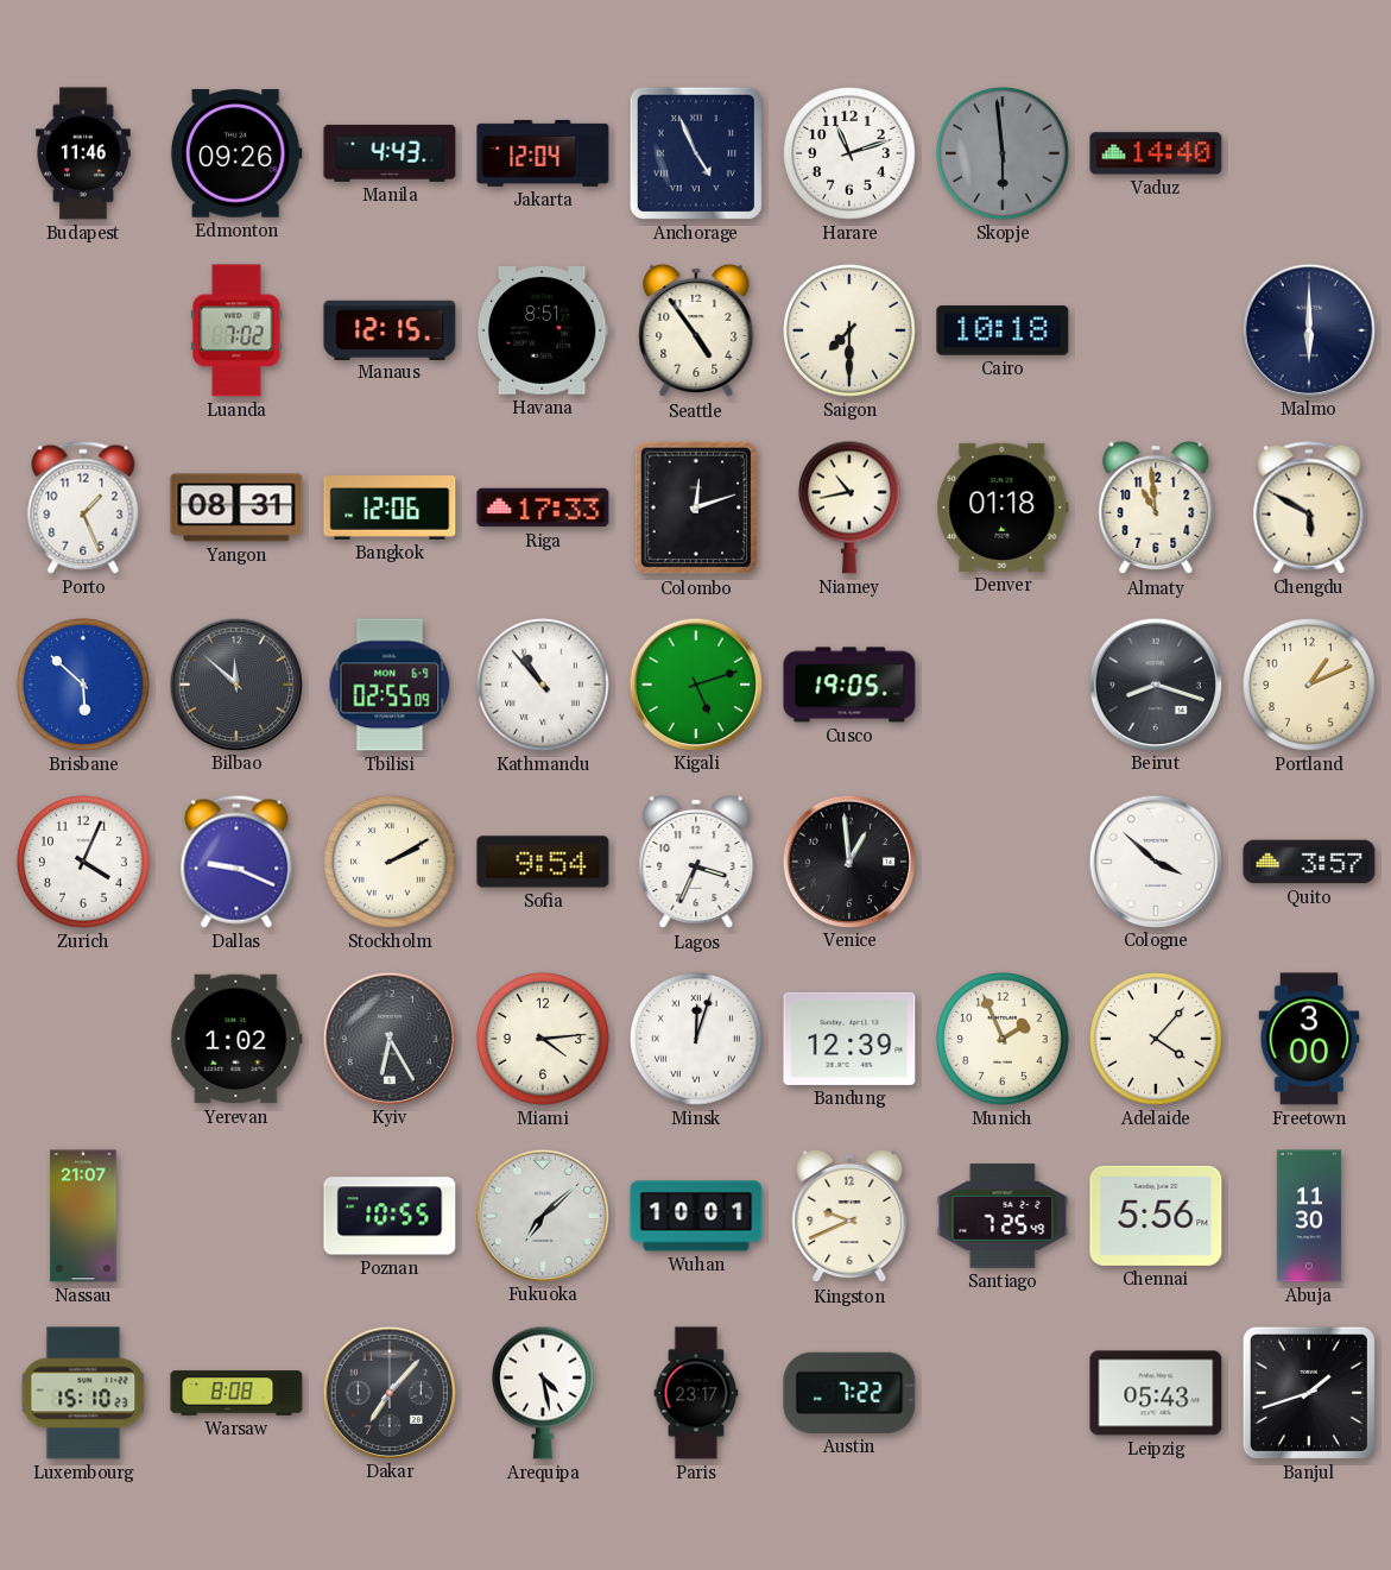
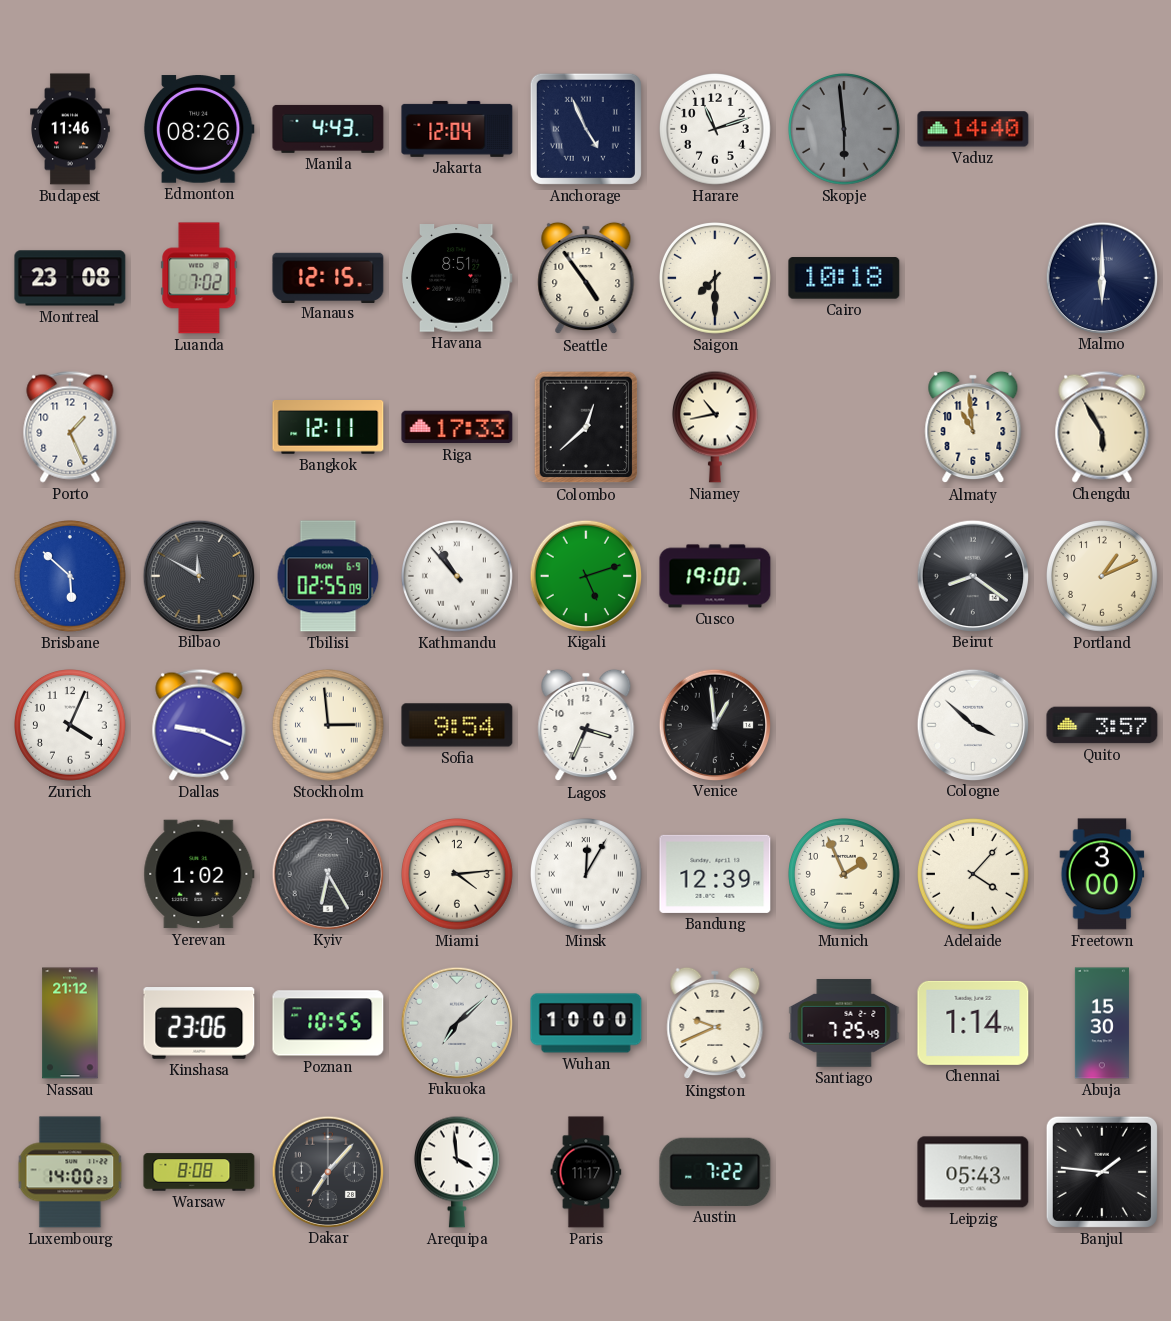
Edmonton: 09:26 -> 08:26
Montreal: none -> 23:08
Yangon: 08:31 -> none
Bangkok: 12:06 -> 12:11
Colombo: 12:12 -> 12:38
Denver: 01:18 -> none
Chengdu: 5:50 -> 5:55
Bilbao: 11:52 -> 11:50
Cusco: 19:05 -> 19:00
Beirut: 8:18 -> 8:21
Stockholm: 2:10 -> 2:59
Minsk: 12:03 -> 12:05
Nassau: 21:07 -> 21:12
Kinshasa: none -> 23:06
Wuhan: 10:01 -> 10:00
Chennai: 5:56 -> 1:14
Abuja: 11:30 -> 15:30
Luxembourg: 15:10 -> 14:00
Arequipa: 4:28 -> 3:59
Paris: 23:17 -> 11:17
Banjul: 1:42 -> 1:46
